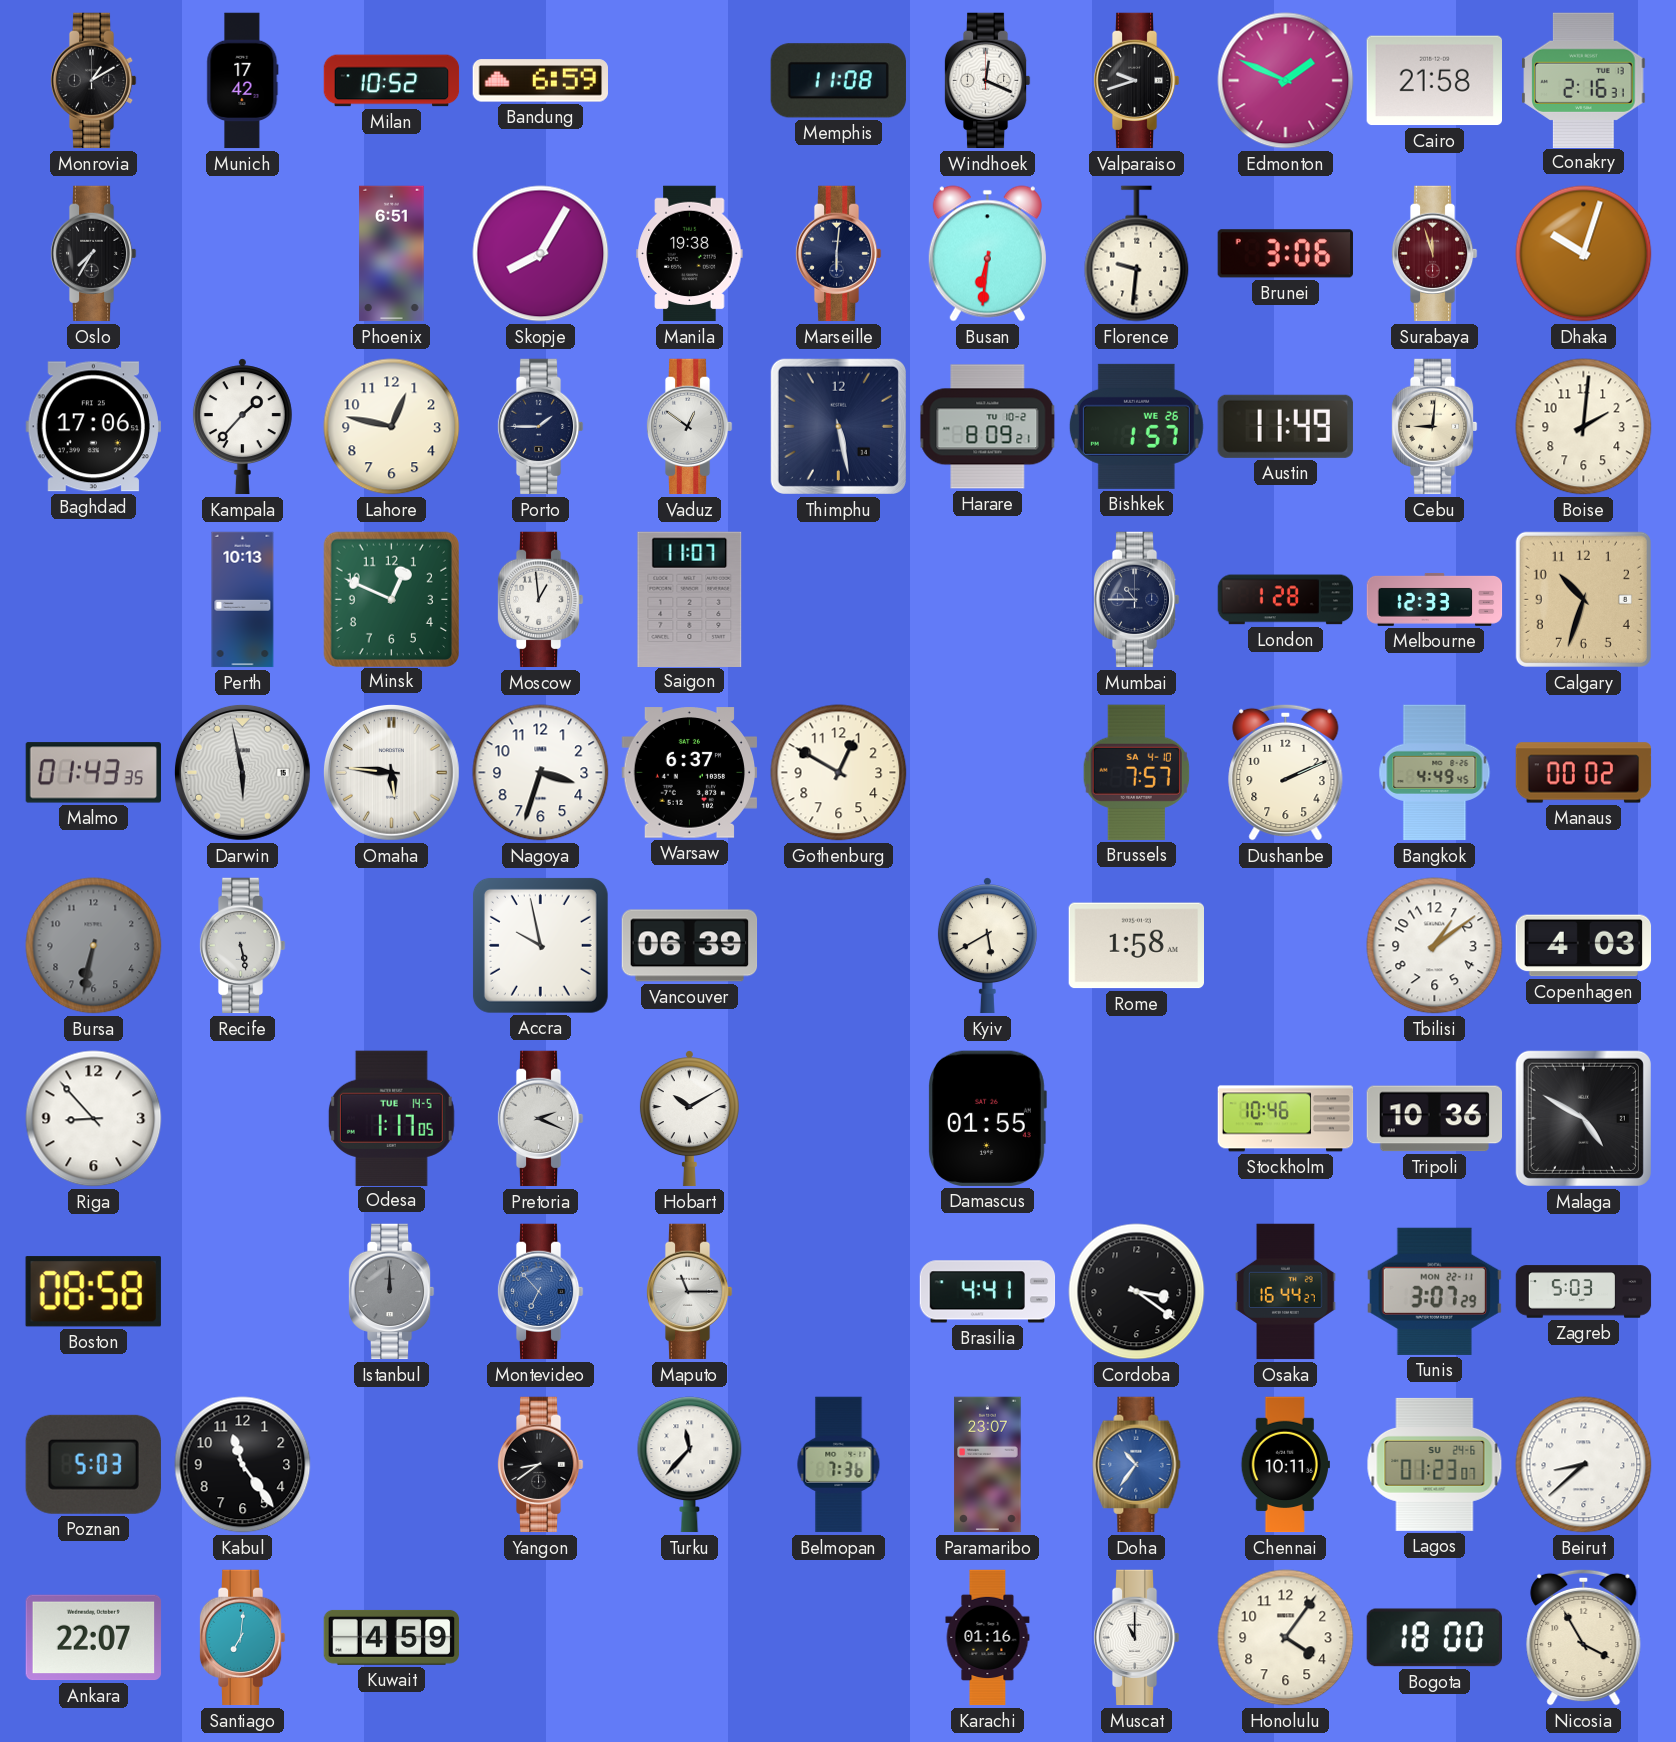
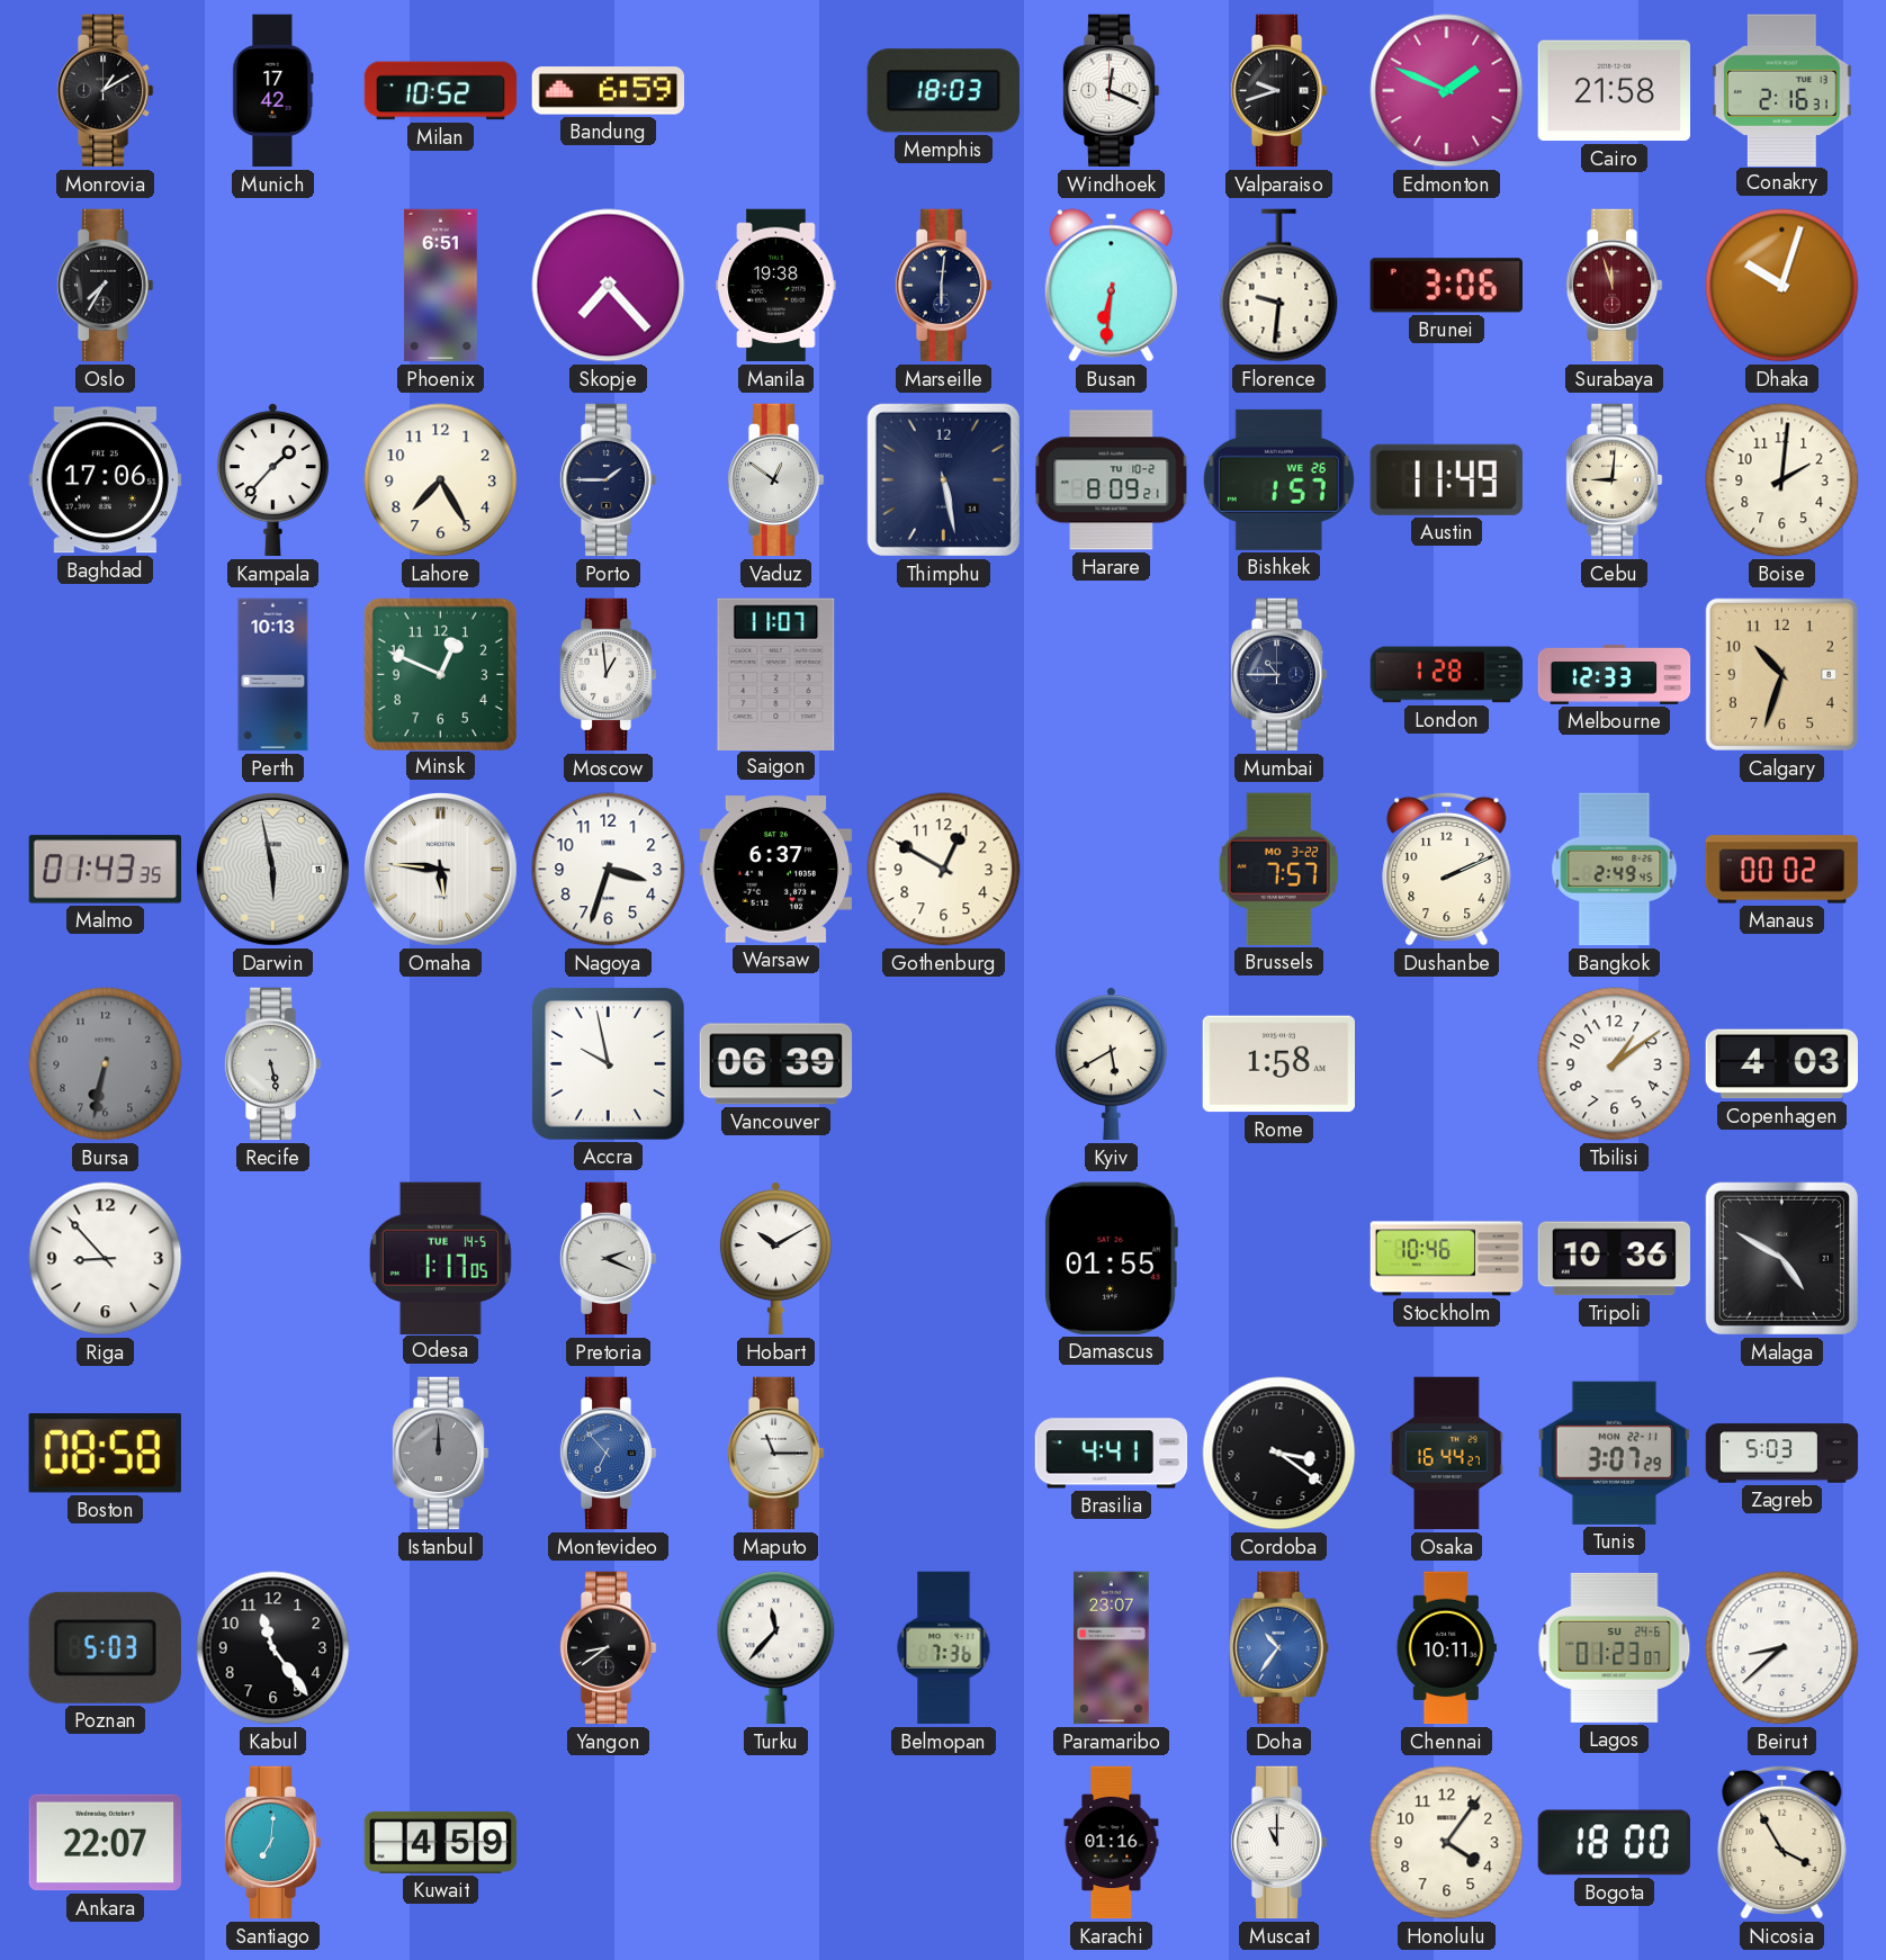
Memphis: 11:08 -> 18:03
Skopje: 8:05 -> 7:23
Lahore: 12:47 -> 7:25
Brussels date: SA 4-10 -> MO 3-22
Bangkok: 4:49 -> 2:49
